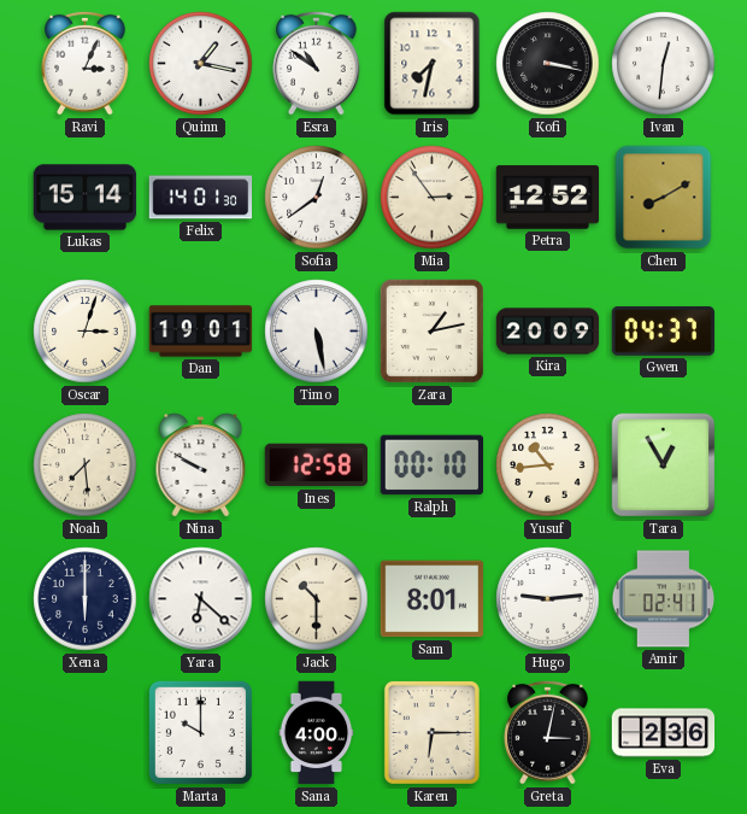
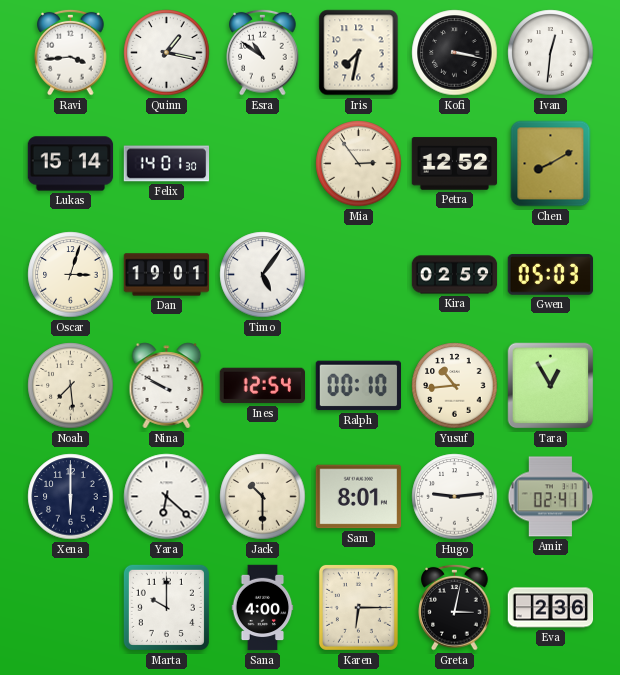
Ravi: 3:04 -> 3:44
Sofia: 12:39 -> none
Timo: 5:28 -> 5:06
Zara: 1:13 -> none
Kira: 20:09 -> 02:59
Gwen: 04:37 -> 05:03
Ines: 12:58 -> 12:54
